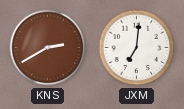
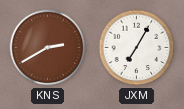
JXM: 7:01 -> 7:05
